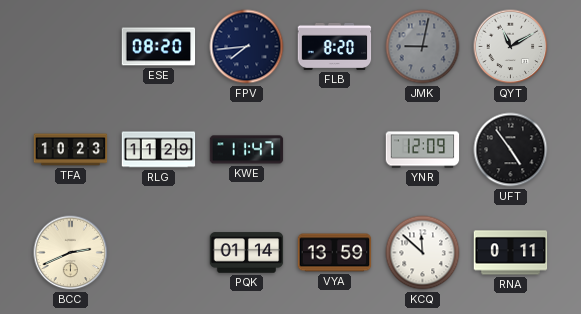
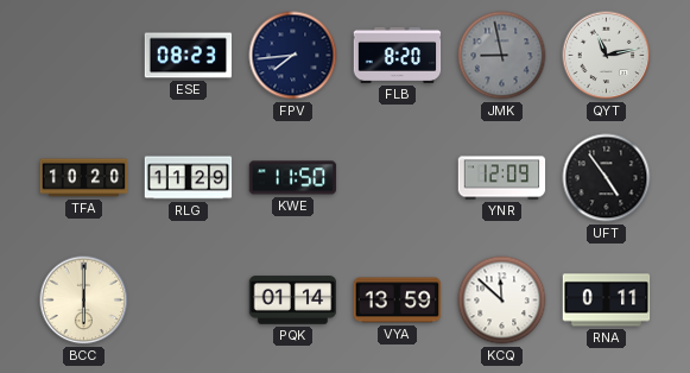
ESE: 08:20 -> 08:23
JMK: 9:02 -> 8:58
QYT: 11:10 -> 11:13
TFA: 10:23 -> 10:20
KWE: 11:47 -> 11:50
BCC: 2:41 -> 6:00
